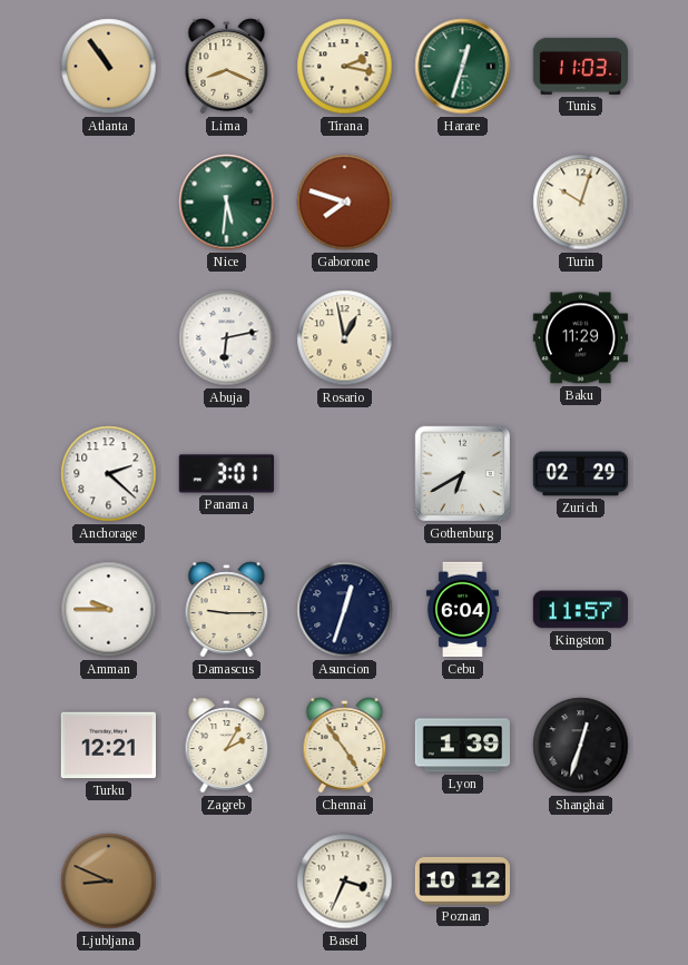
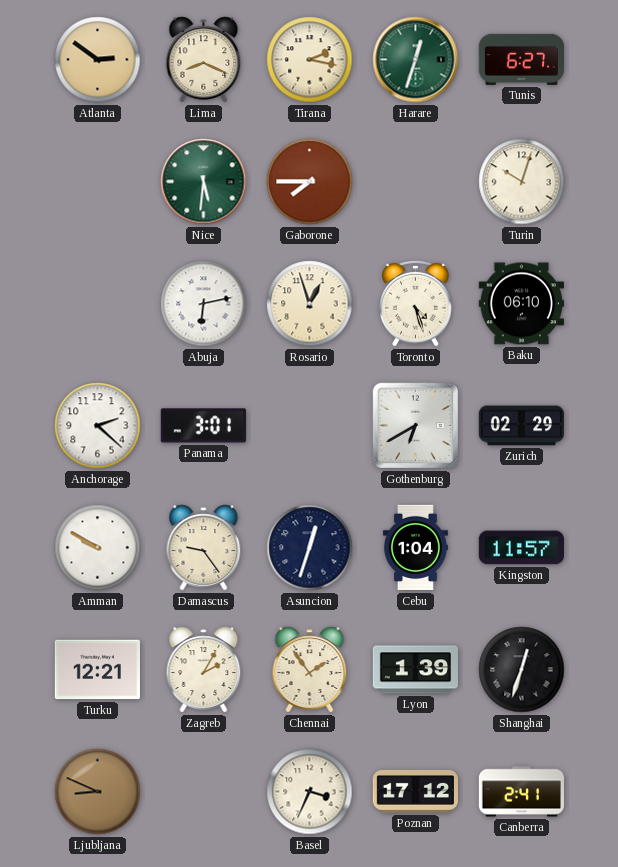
Atlanta: 10:54 -> 2:51
Tunis: 11:03 -> 6:27
Gaborone: 7:48 -> 7:45
Rosario: 12:58 -> 12:57
Toronto: none -> 4:27
Baku: 11:29 -> 06:10
Amman: 9:45 -> 9:50
Damascus: 9:15 -> 9:24
Cebu: 6:04 -> 1:04
Chennai: 4:54 -> 1:54
Poznan: 10:12 -> 17:12
Canberra: none -> 2:41
